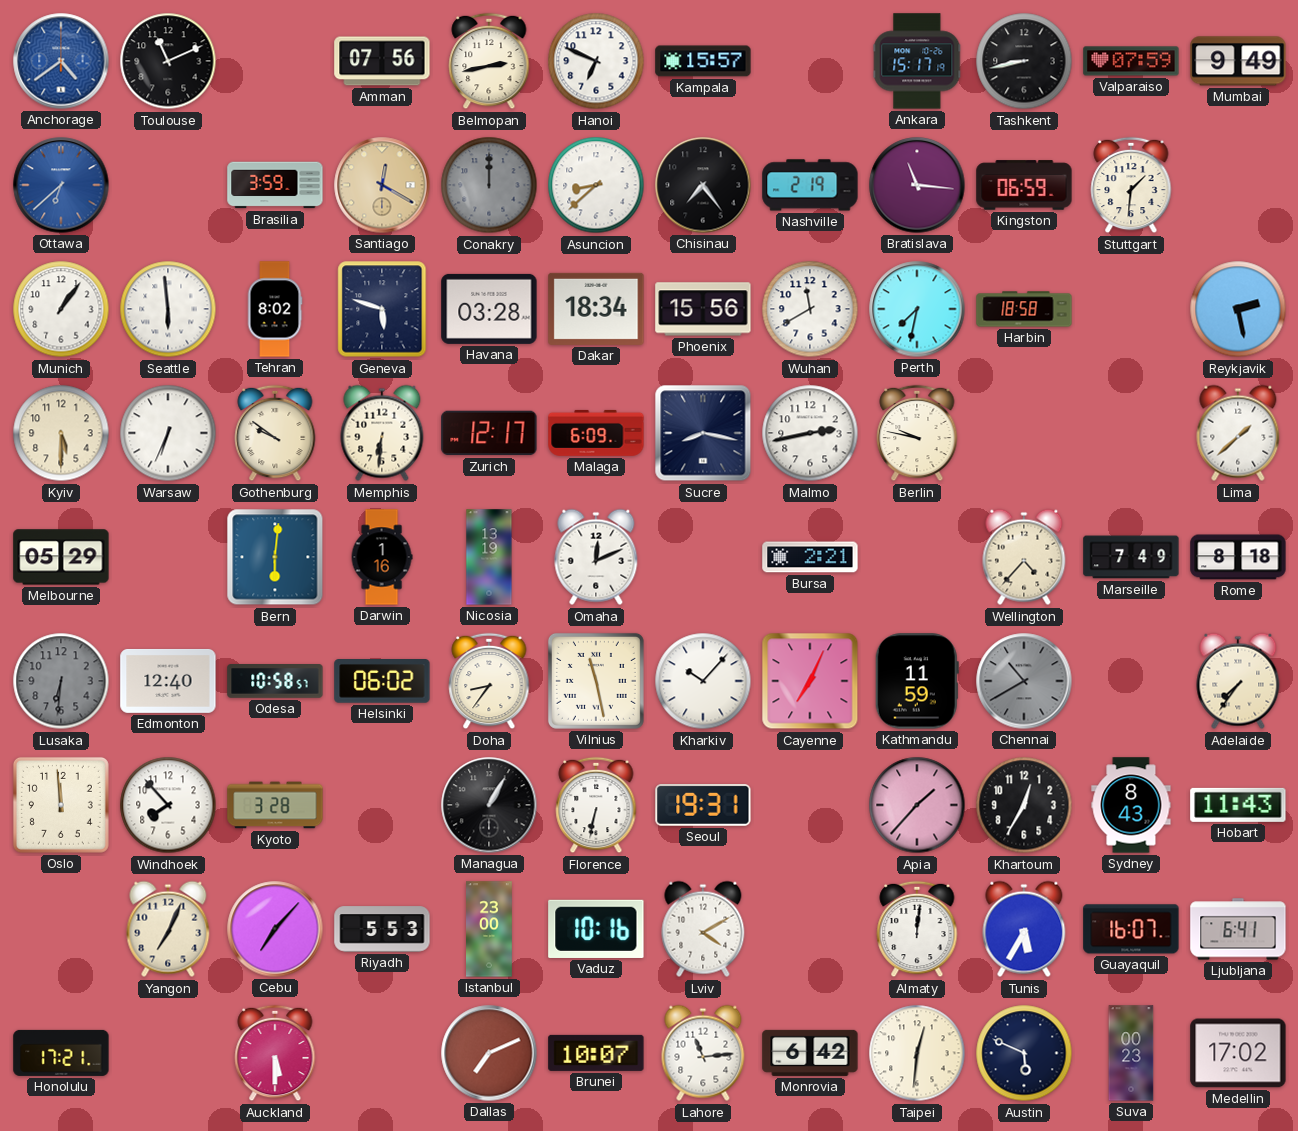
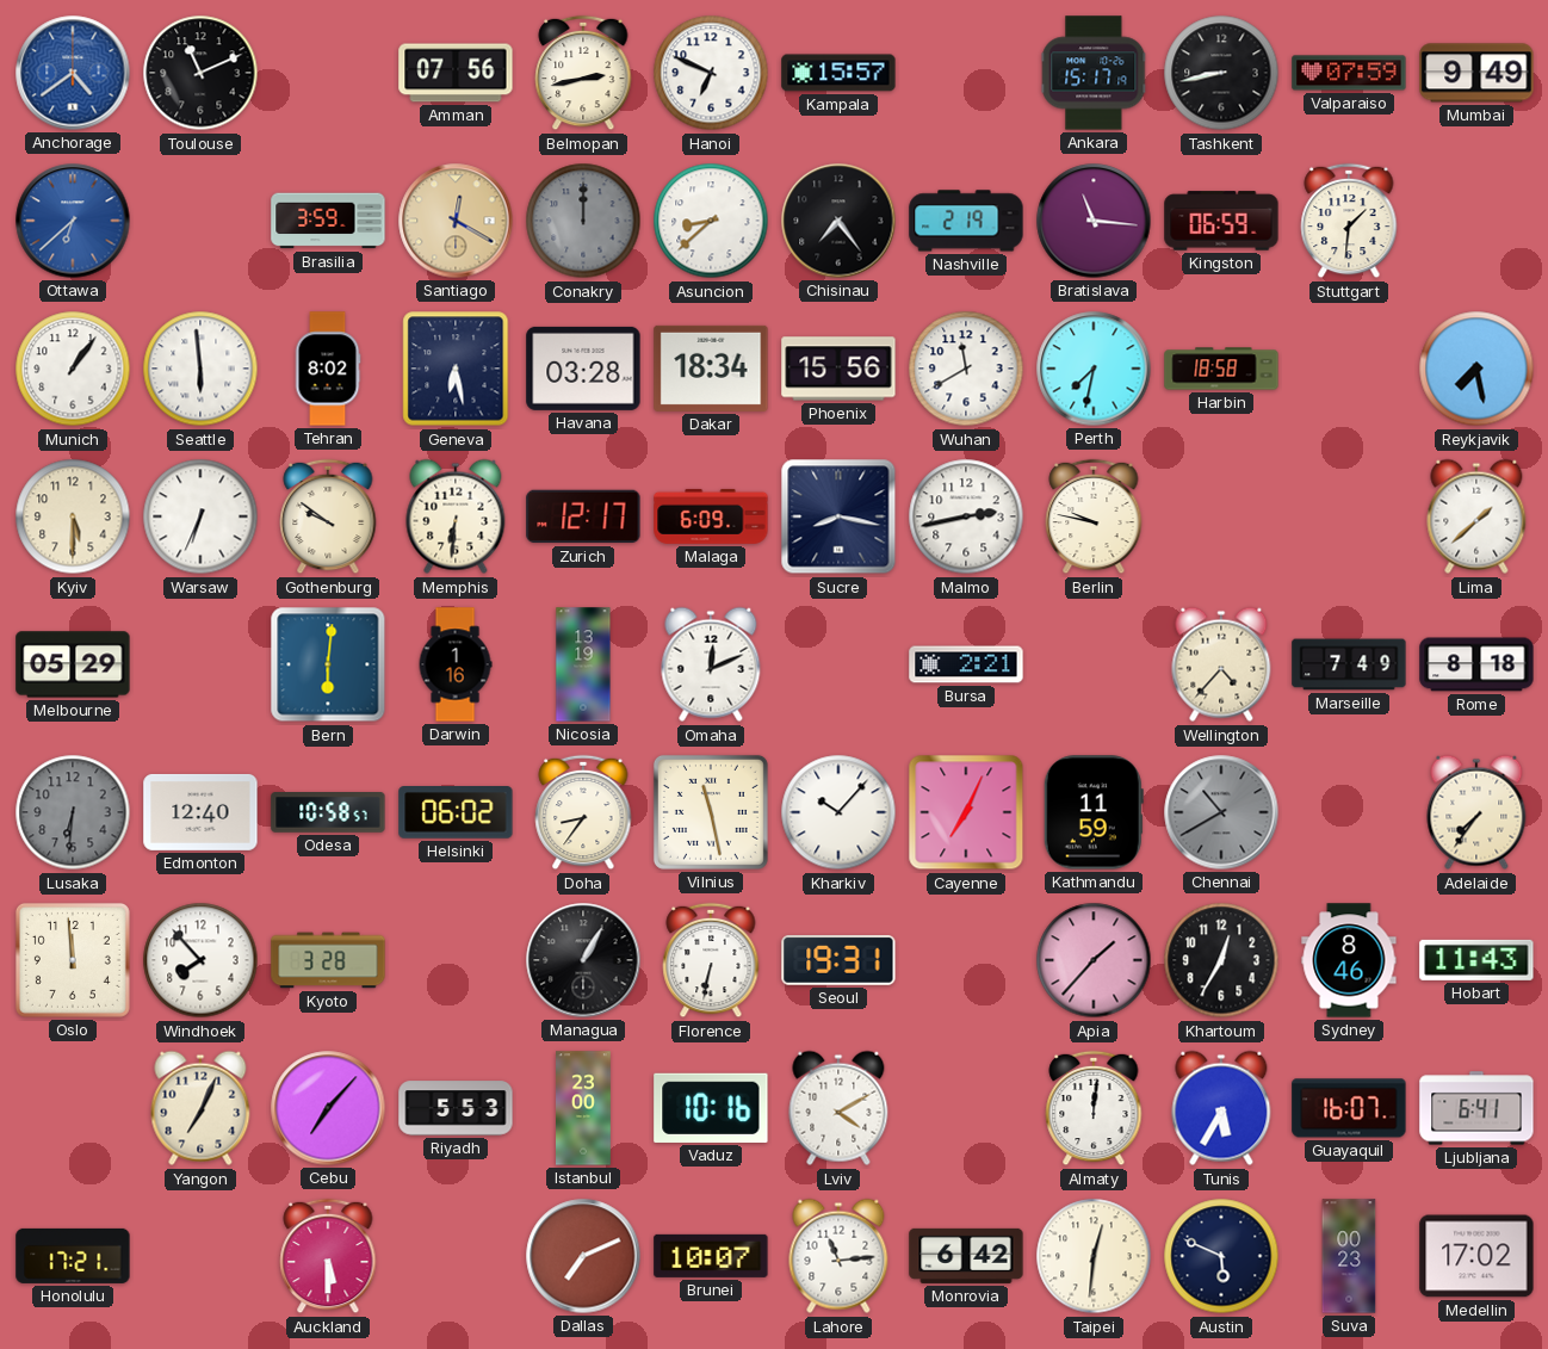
Geneva: 5:48 -> 6:28
Reykjavik: 2:28 -> 7:28
Sydney: 8:43 -> 8:46
